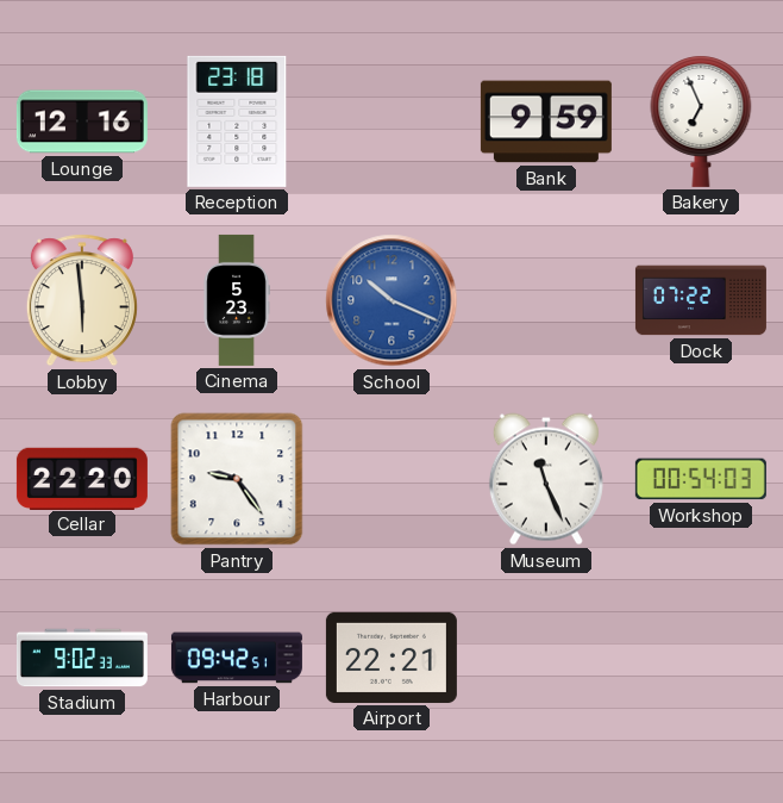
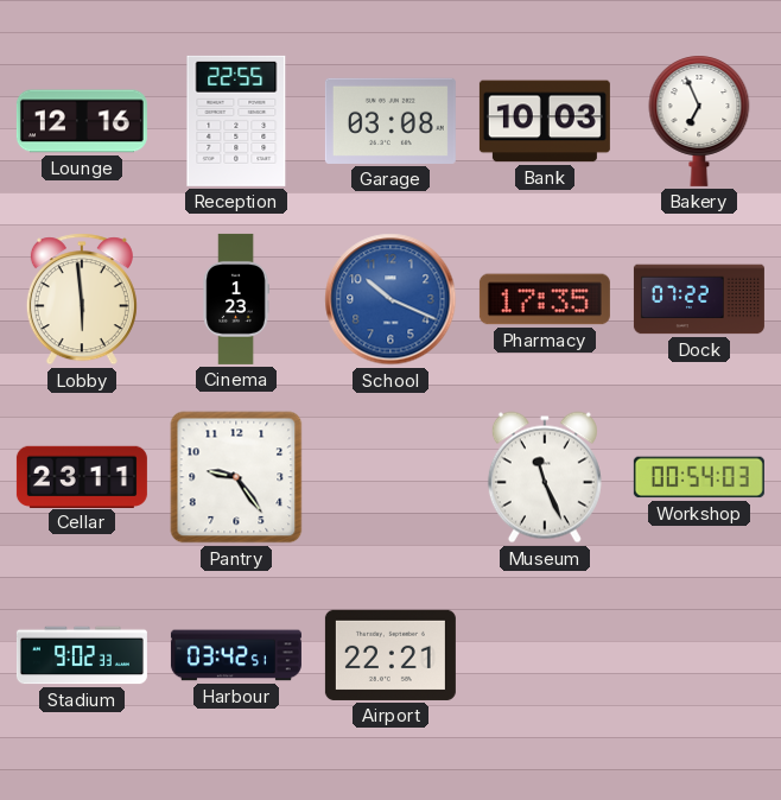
Reception: 23:18 -> 22:55
Garage: none -> 03:08
Bank: 9:59 -> 10:03
Cinema: 5:23 -> 1:23
Pharmacy: none -> 17:35
Cellar: 22:20 -> 23:11
Harbour: 09:42 -> 03:42
